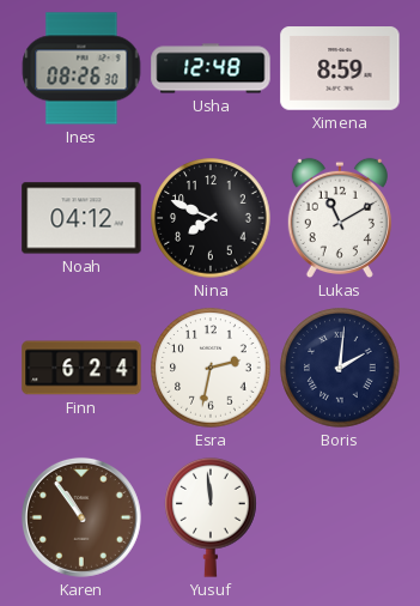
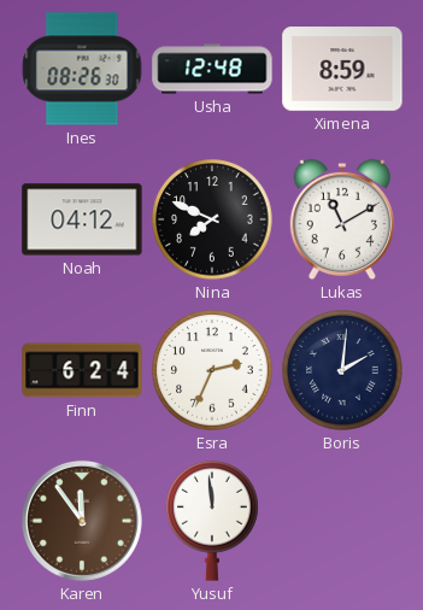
Esra: 2:32 -> 2:34
Karen: 10:54 -> 11:54
